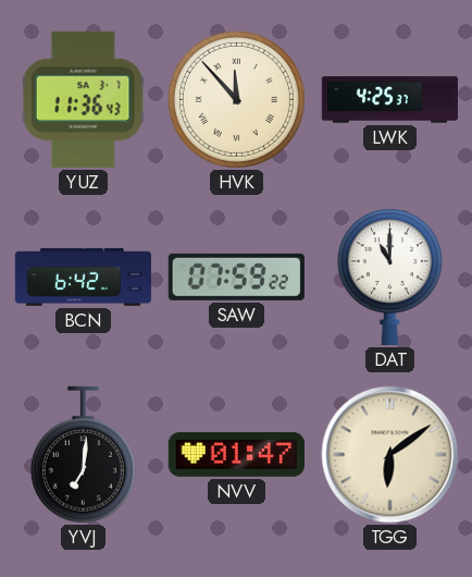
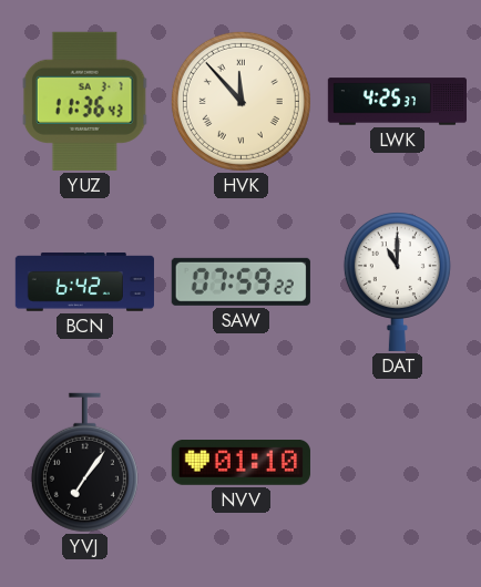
YVJ: 7:01 -> 7:06
NVV: 01:47 -> 01:10
TGG: 6:09 -> none
